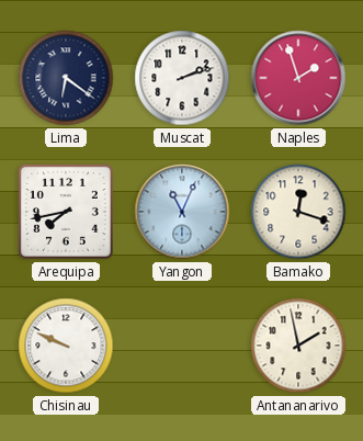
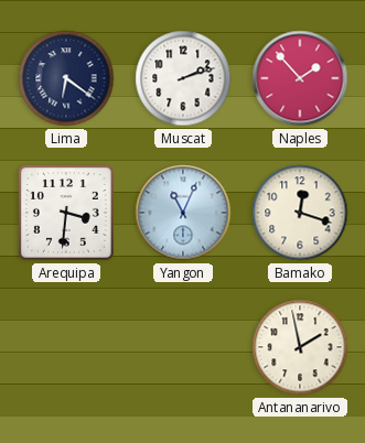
Naples: 1:57 -> 1:53
Arequipa: 7:43 -> 3:31
Chisinau: 9:49 -> none
